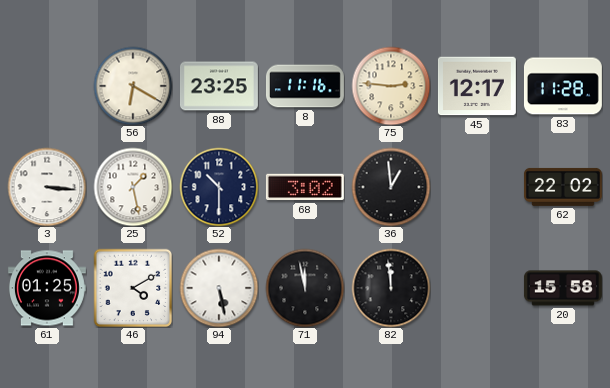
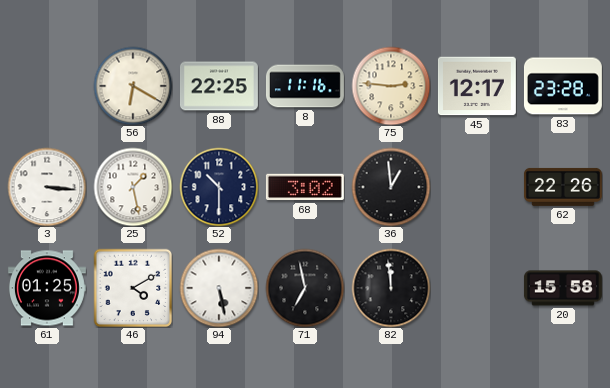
88: 23:25 -> 22:25
83: 11:28 -> 23:28
62: 22:02 -> 22:26
71: 11:58 -> 6:58
